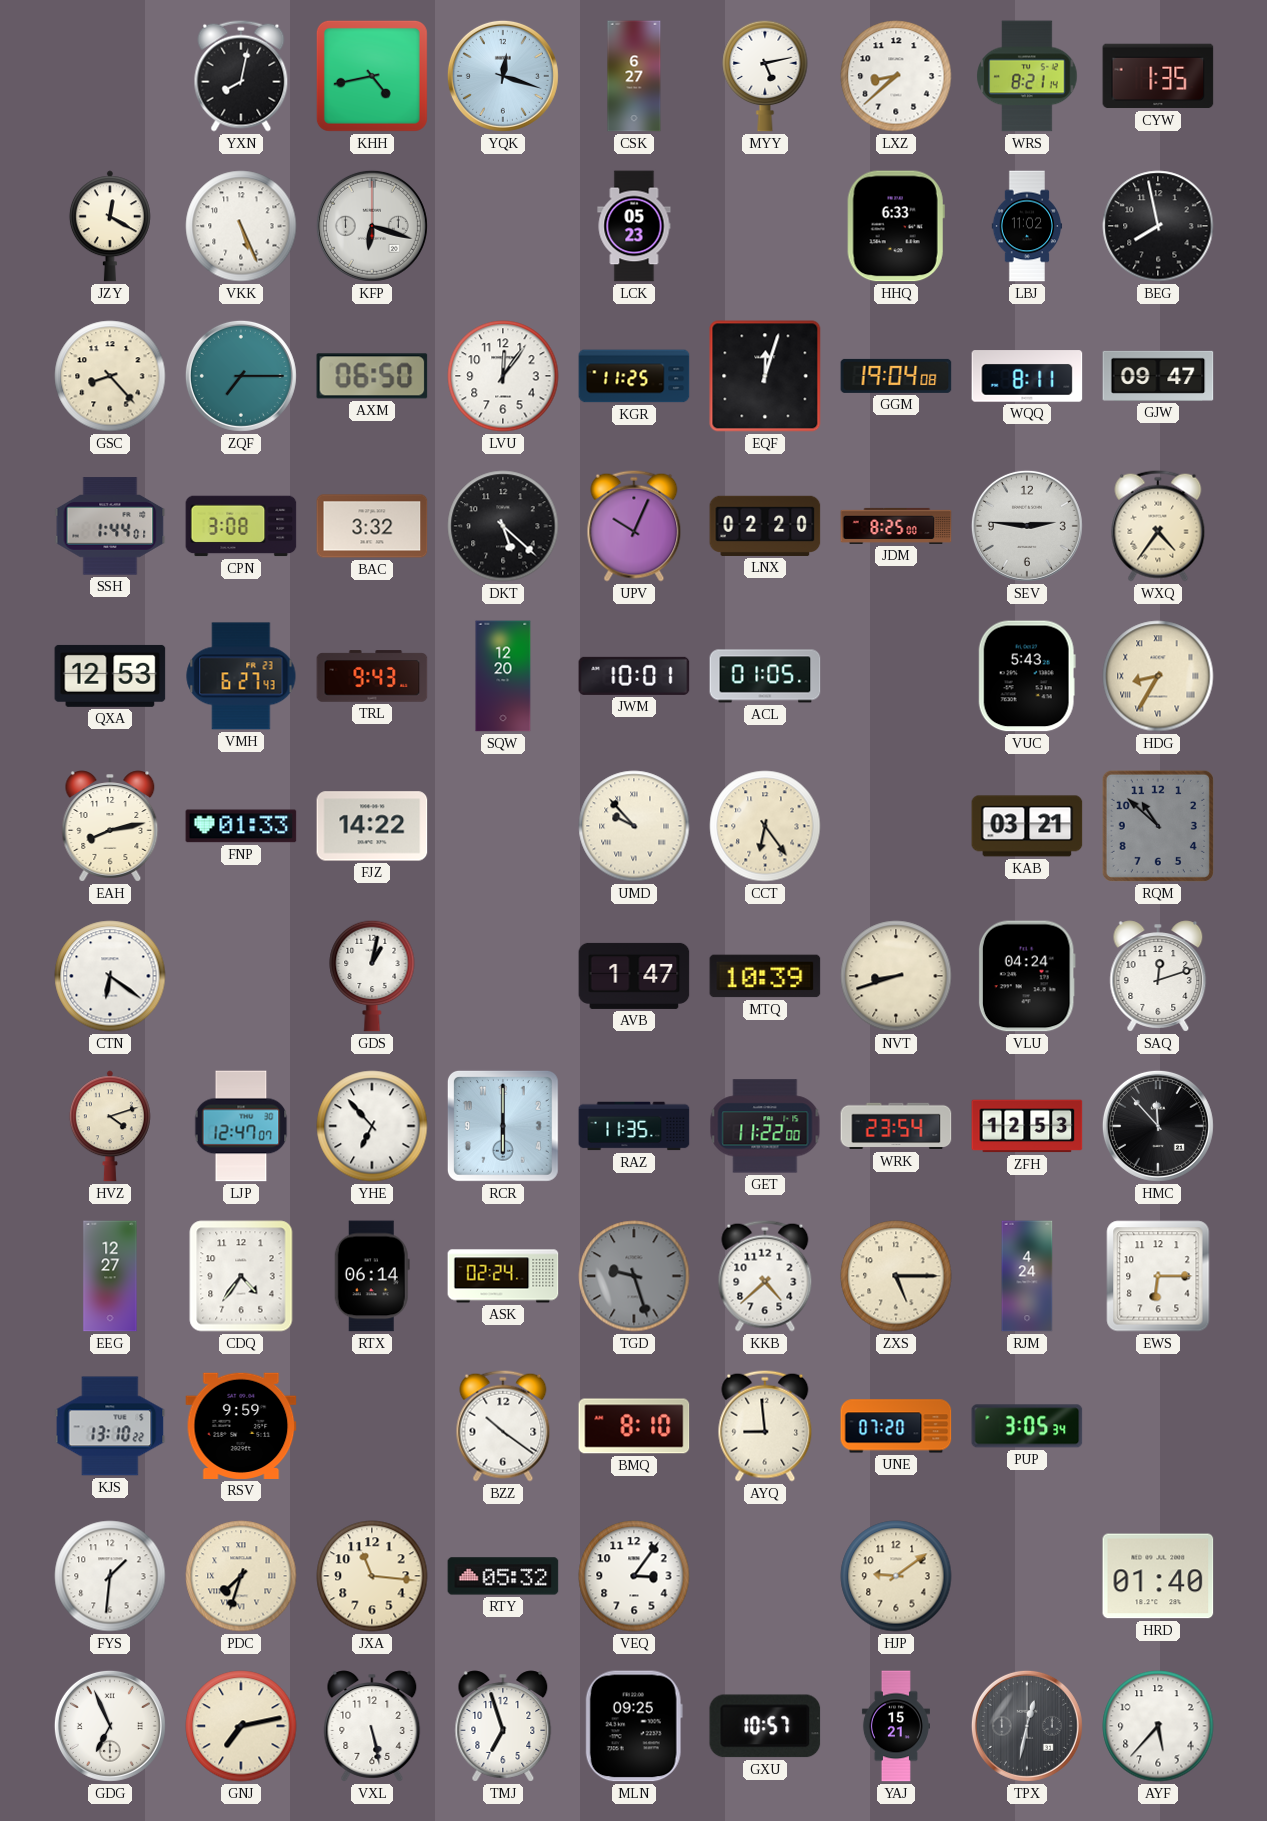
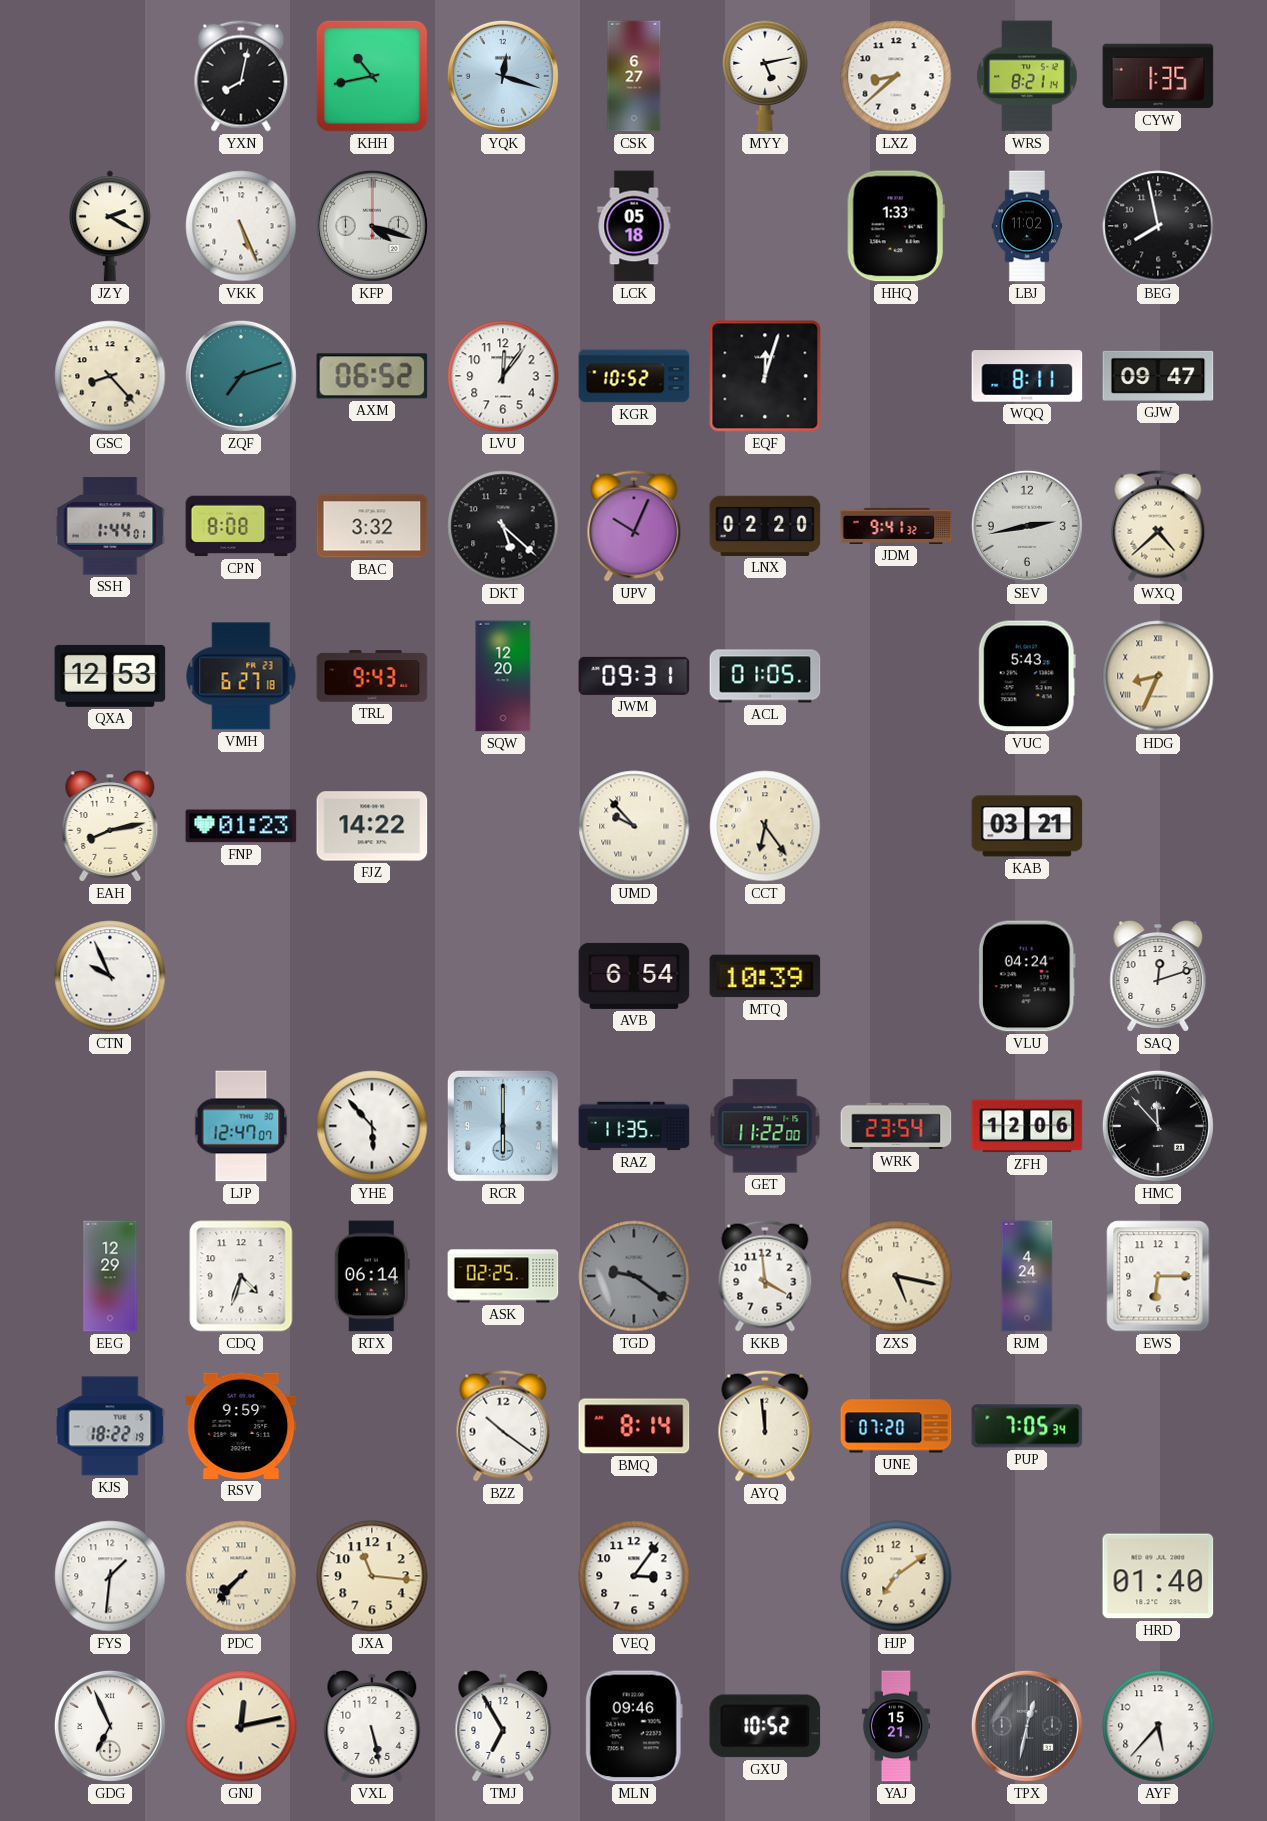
KHH: 4:43 -> 10:43
JZY: 12:20 -> 2:20
KFP: 6:18 -> 4:18
LCK: 05:23 -> 05:18
HHQ: 6:33 -> 1:33
ZQF: 7:15 -> 7:12
AXM: 06:50 -> 06:52
KGR: 11:25 -> 10:52
GGM: 19:04 -> none
CPN: 3:08 -> 8:08
JDM: 8:25 -> 9:41
SEV: 2:46 -> 2:43
WXQ: 4:36 -> 4:38
VMH: 6:27:43 -> 6:27:18
JWM: 10:01 -> 09:31
HDG: 8:35 -> 8:34
FNP: 01:33 -> 01:23
RQM: 10:52 -> none
CTN: 6:21 -> 9:56
GDS: 1:02 -> none
AVB: 1:47 -> 6:54
NVT: 8:42 -> none
HVZ: 4:12 -> none
YHE: 6:53 -> 5:53
ZFH: 12:53 -> 12:06
EEG: 12:27 -> 12:29
CDQ: 4:36 -> 4:33
ASK: 02:24 -> 02:25
TGD: 9:27 -> 9:21
KKB: 4:38 -> 3:59
ZXS: 5:15 -> 5:17
KJS: 13:10 -> 18:22
BMQ: 8:10 -> 8:14
AYQ: 8:59 -> 11:59
PUP: 3:05 -> 7:05
PDC: 7:33 -> 7:37
RTY: 05:32 -> none
HJP: 9:09 -> 7:09
GNJ: 7:13 -> 12:13
TMJ: 6:57 -> 6:55
MLN: 09:25 -> 09:46
GXU: 10:57 -> 10:52
